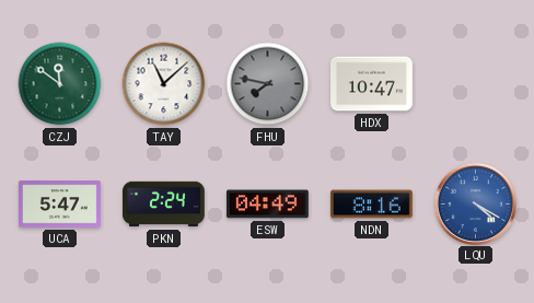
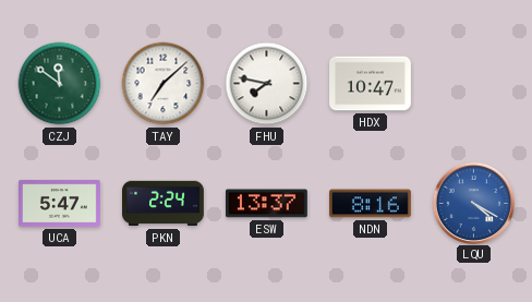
TAY: 11:08 -> 7:08
FHU dial: grey -> white
ESW: 04:49 -> 13:37
